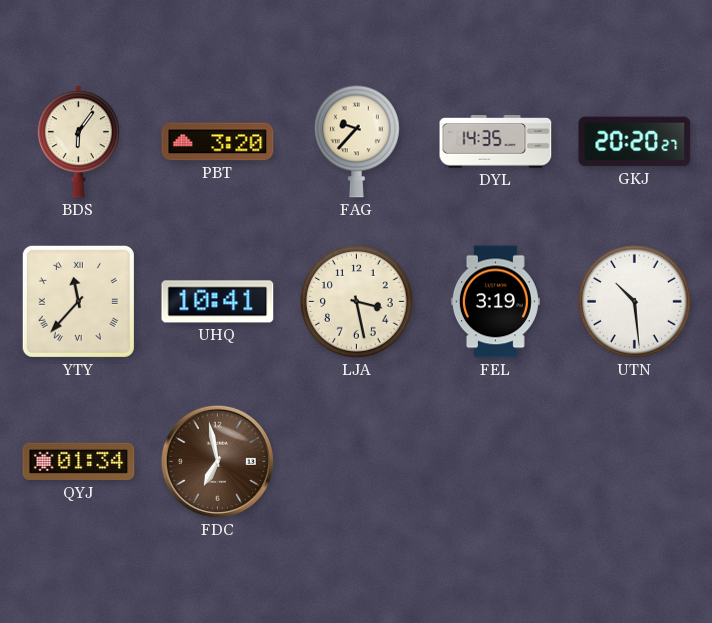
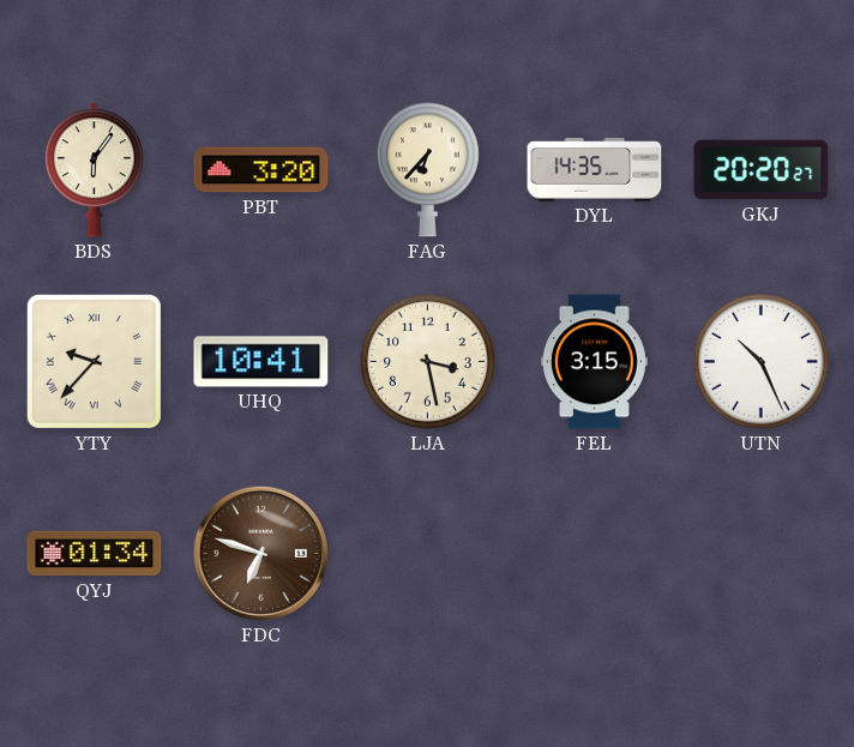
FAG: 9:37 -> 6:37
YTY: 11:37 -> 9:37
FEL: 3:19 -> 3:15
UTN: 10:29 -> 10:26
FDC: 6:58 -> 6:48
